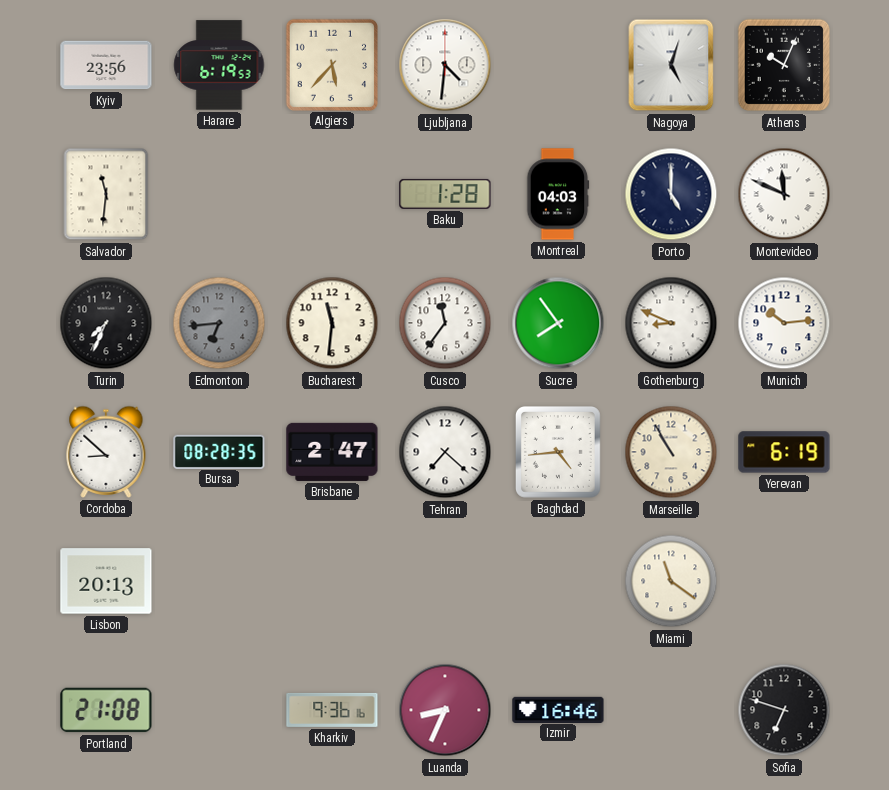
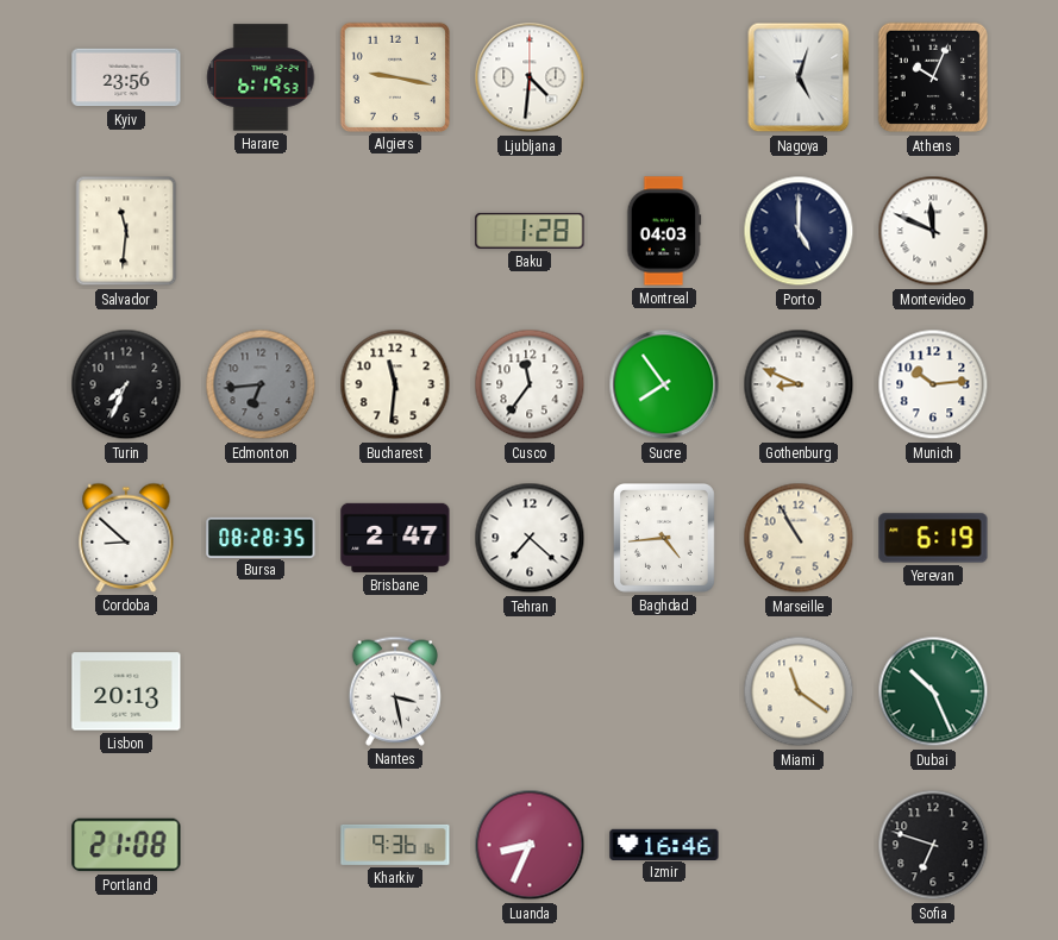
Algiers: 5:37 -> 9:17
Nantes: none -> 3:28
Dubai: none -> 10:26
